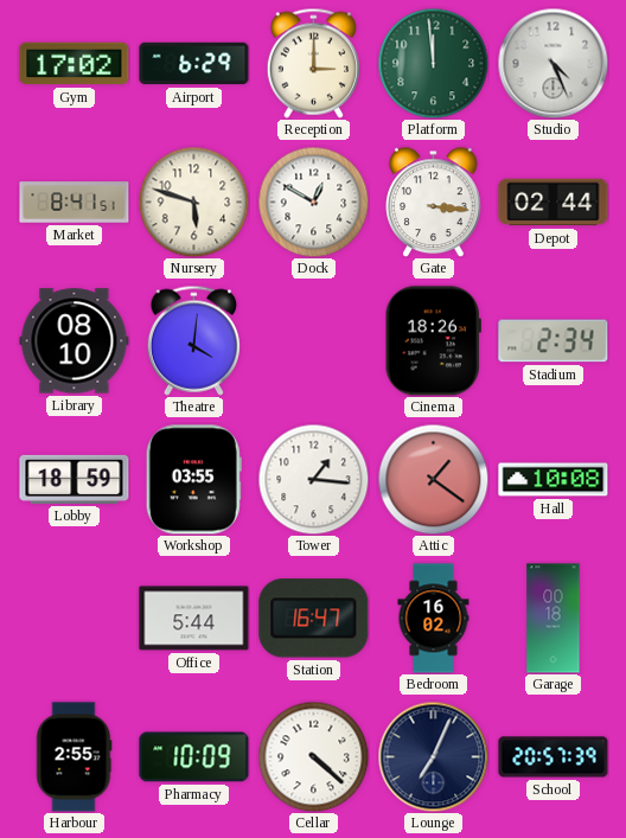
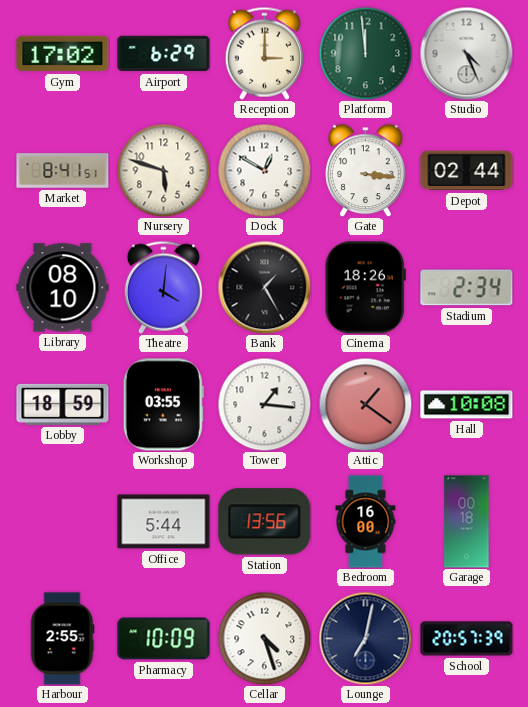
Bank: none -> 1:25
Station: 16:47 -> 13:56
Bedroom: 16:02 -> 16:00
Cellar: 4:22 -> 4:27
Lounge: 7:04 -> 7:02
